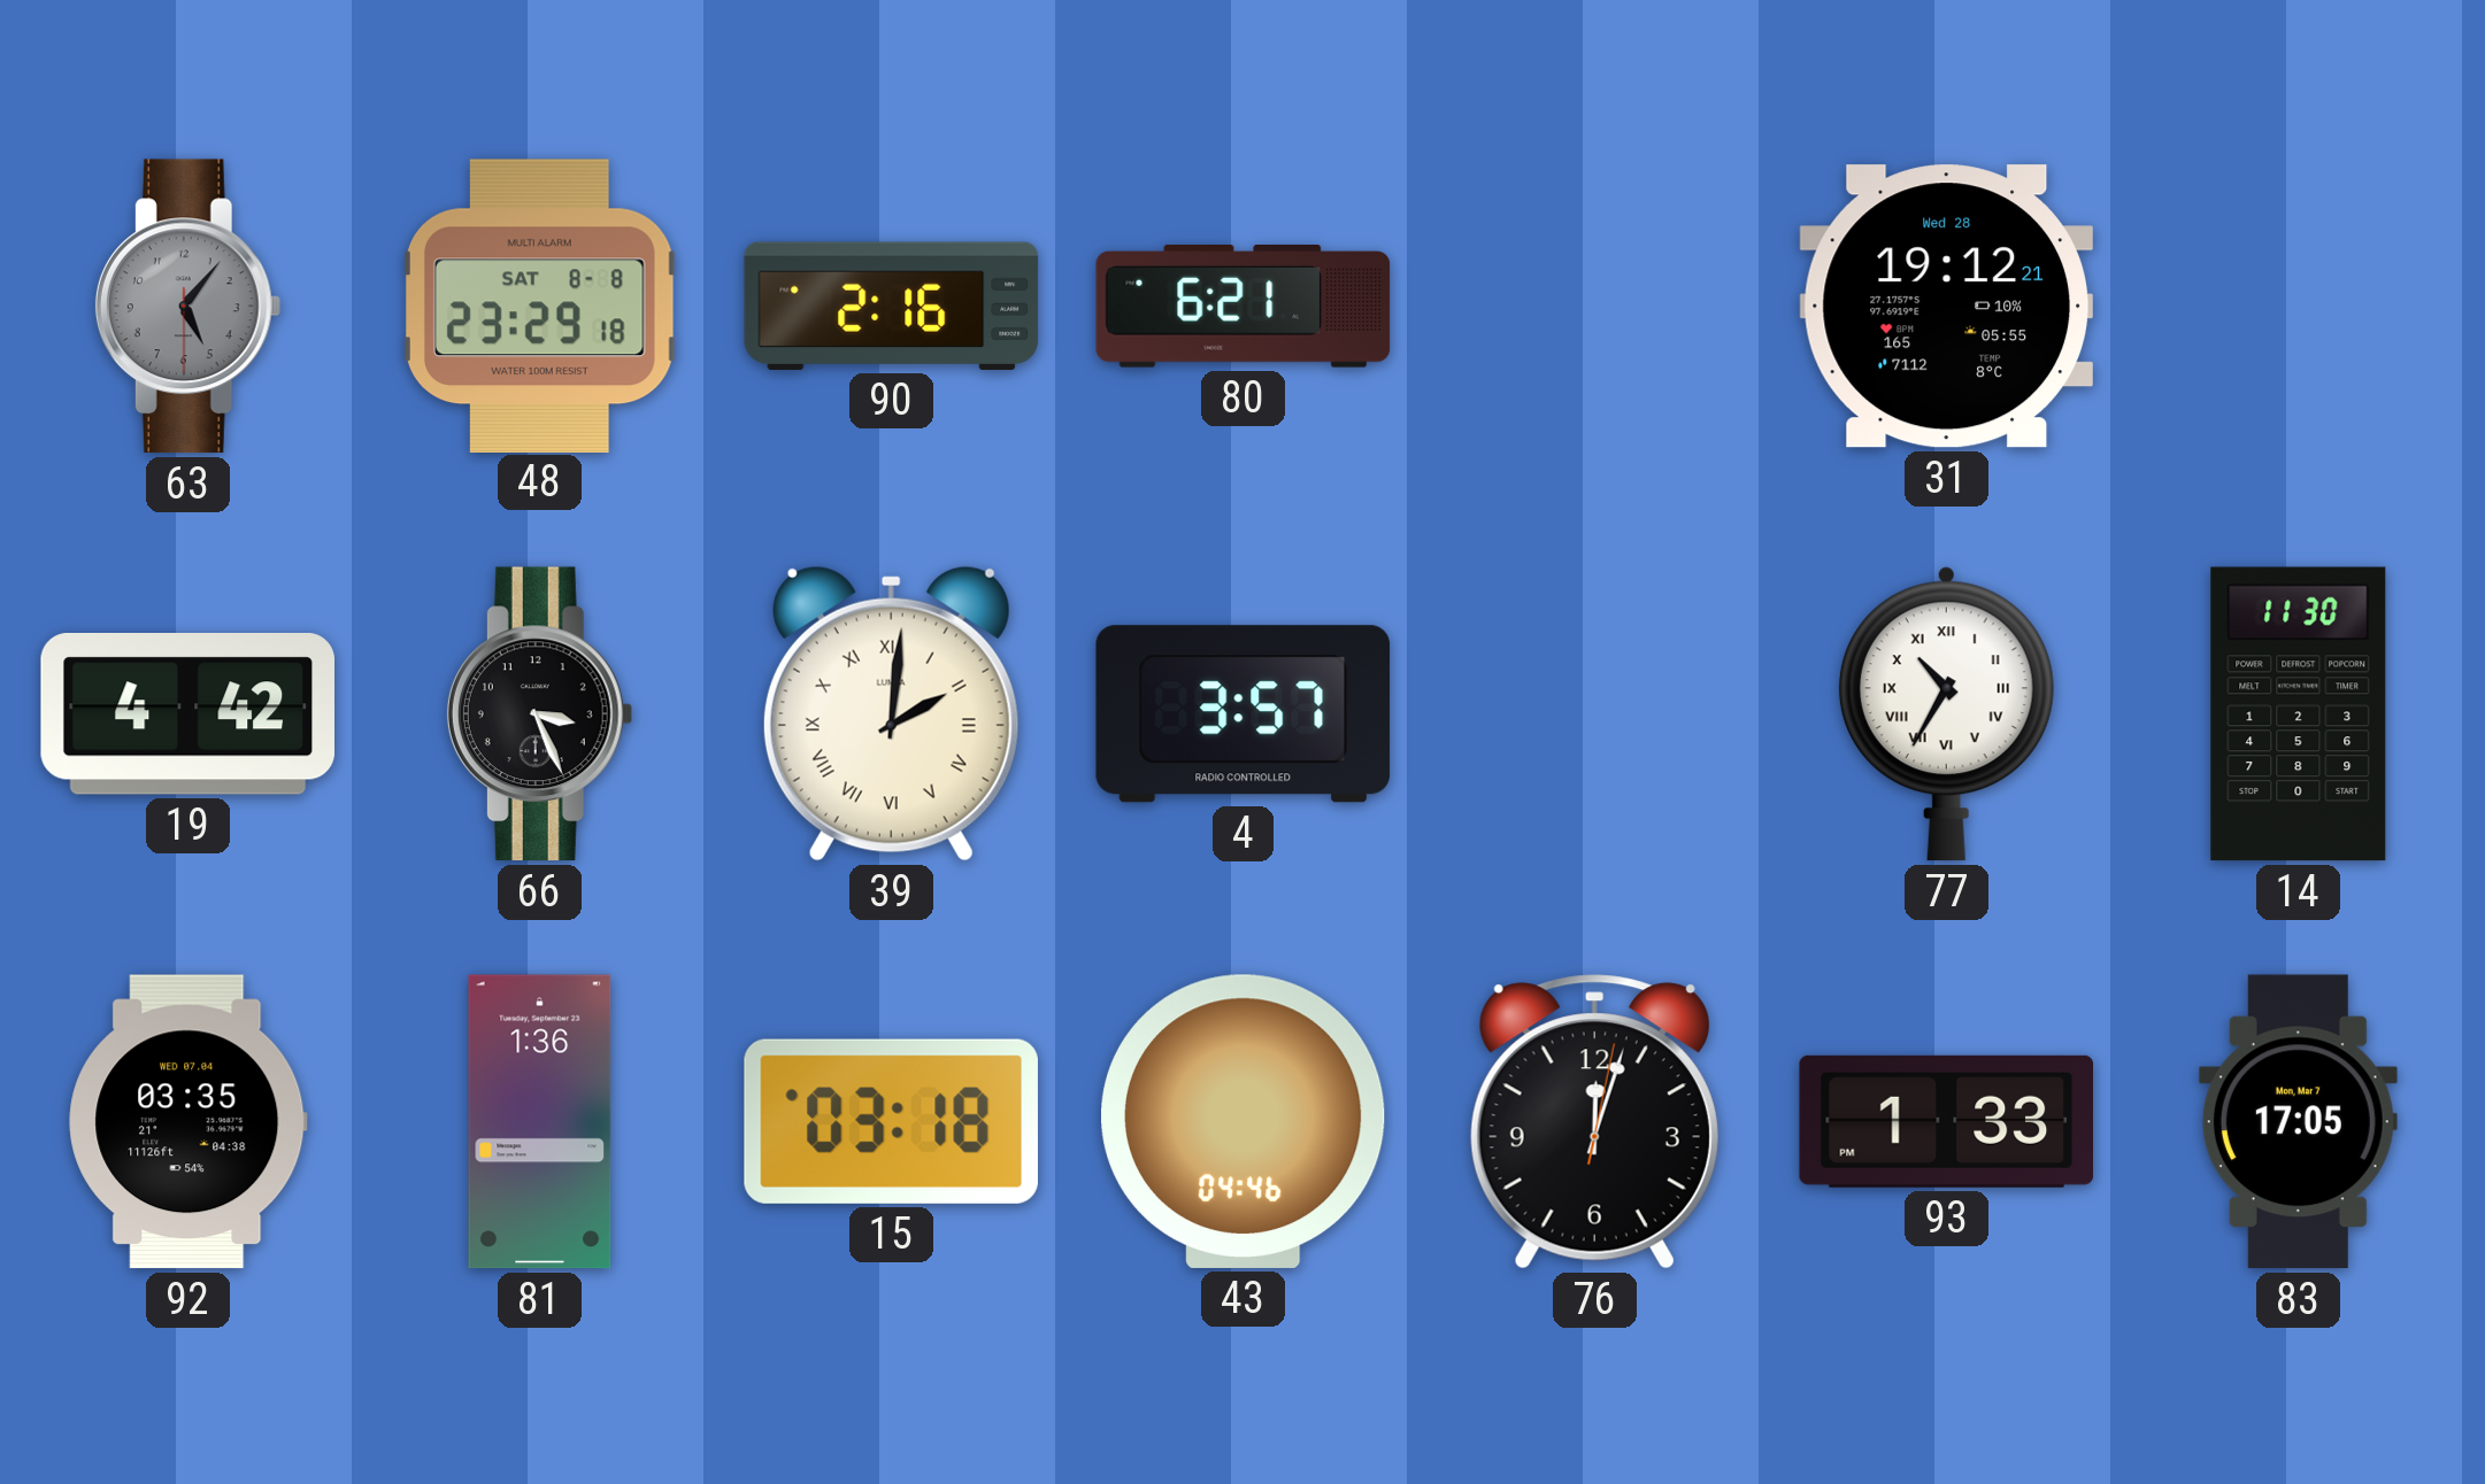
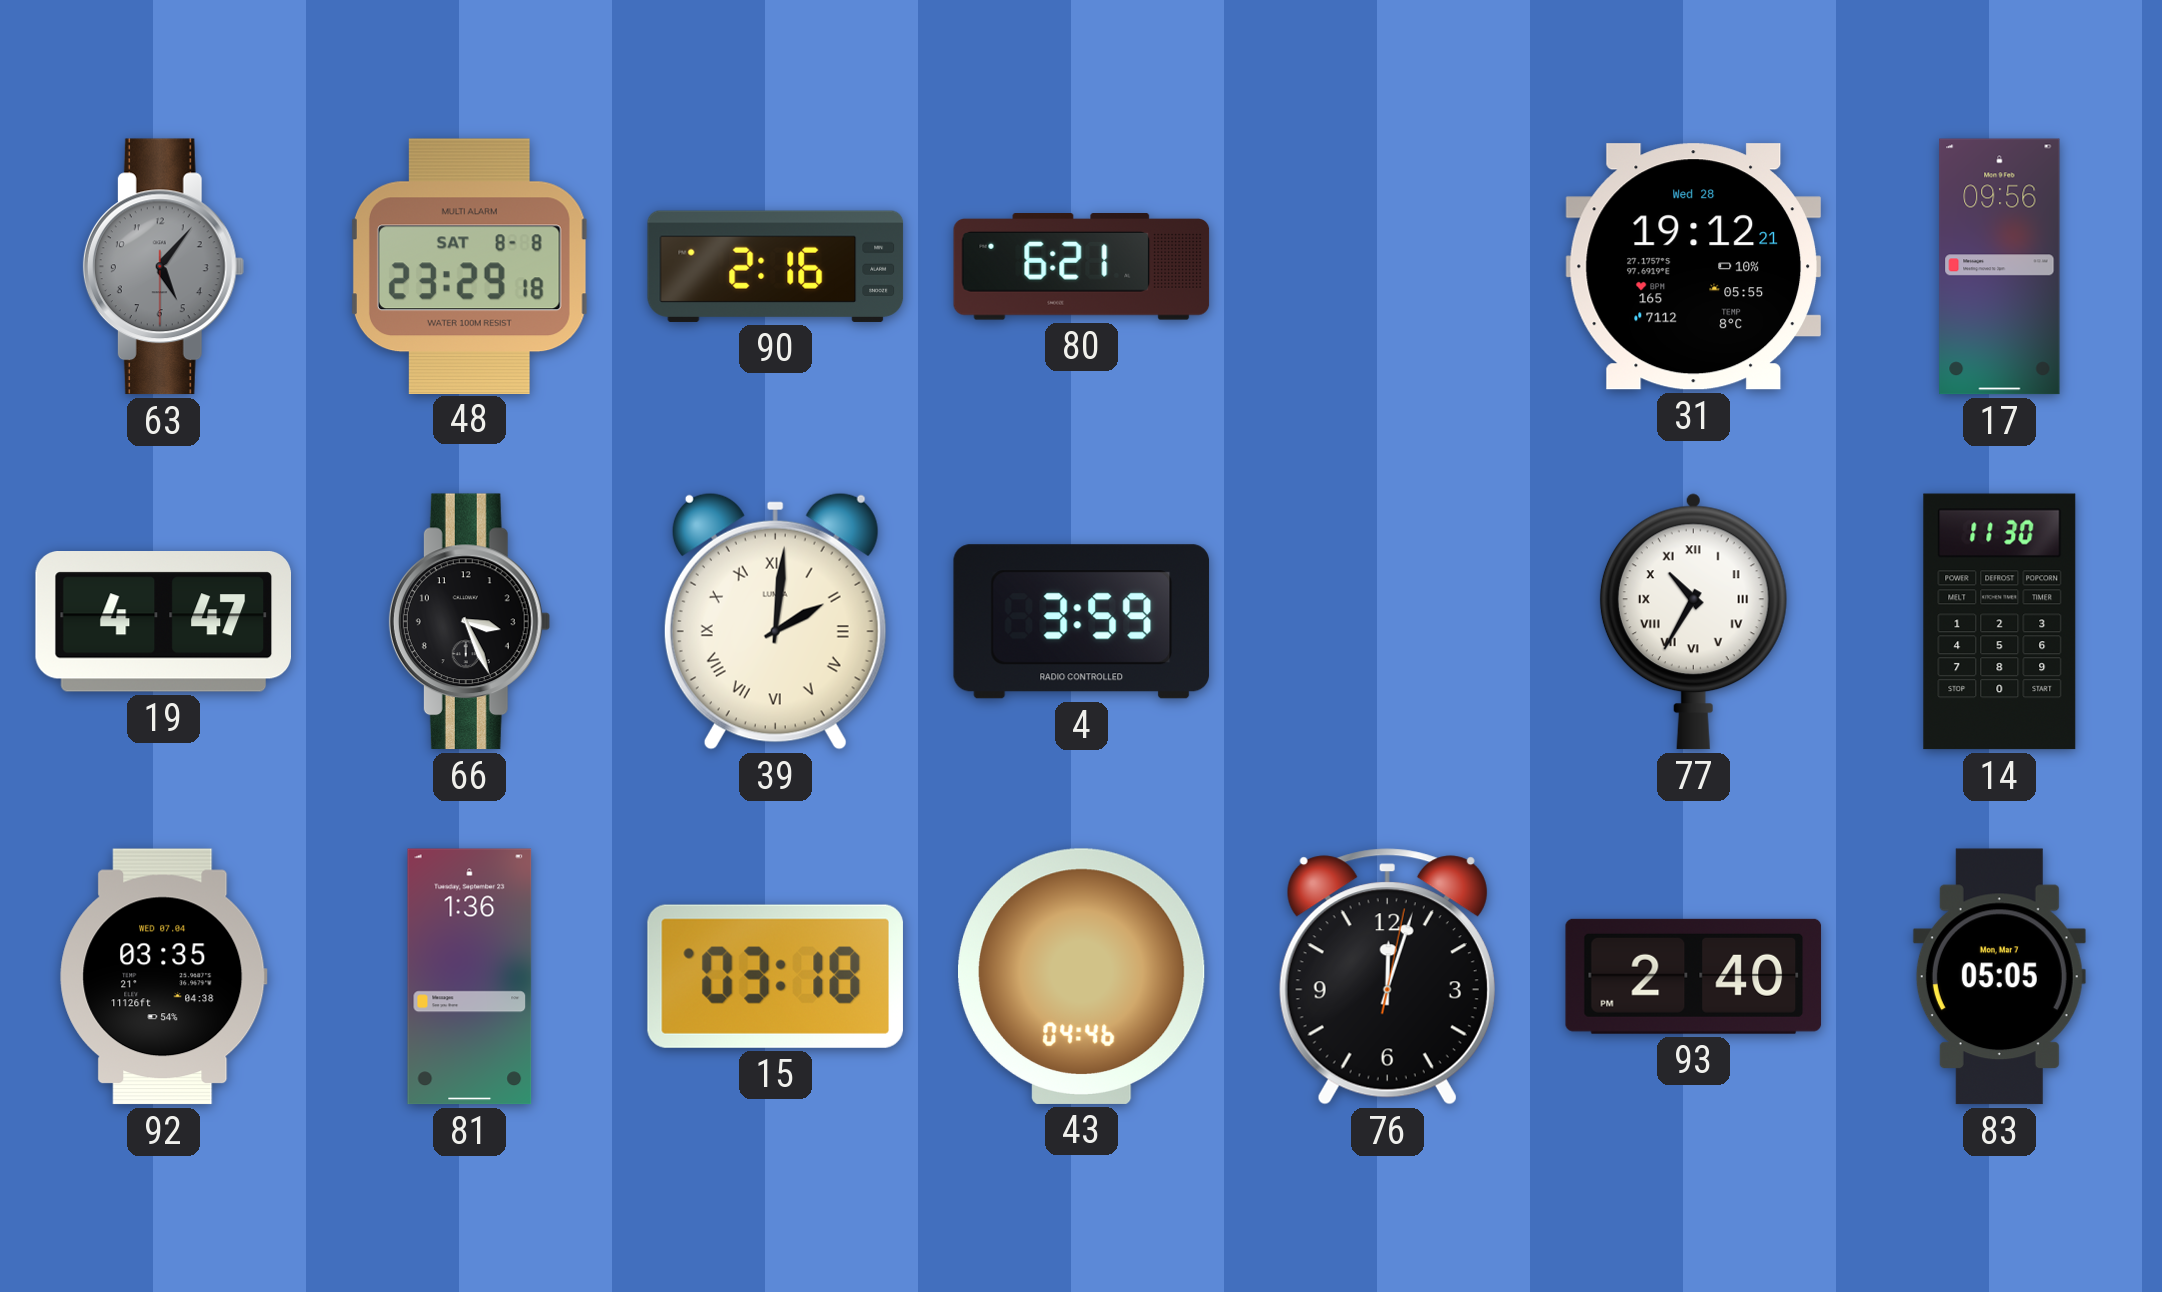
17: none -> 09:56
19: 4:42 -> 4:47
4: 3:57 -> 3:59
93: 1:33 -> 2:40
83: 17:05 -> 05:05
